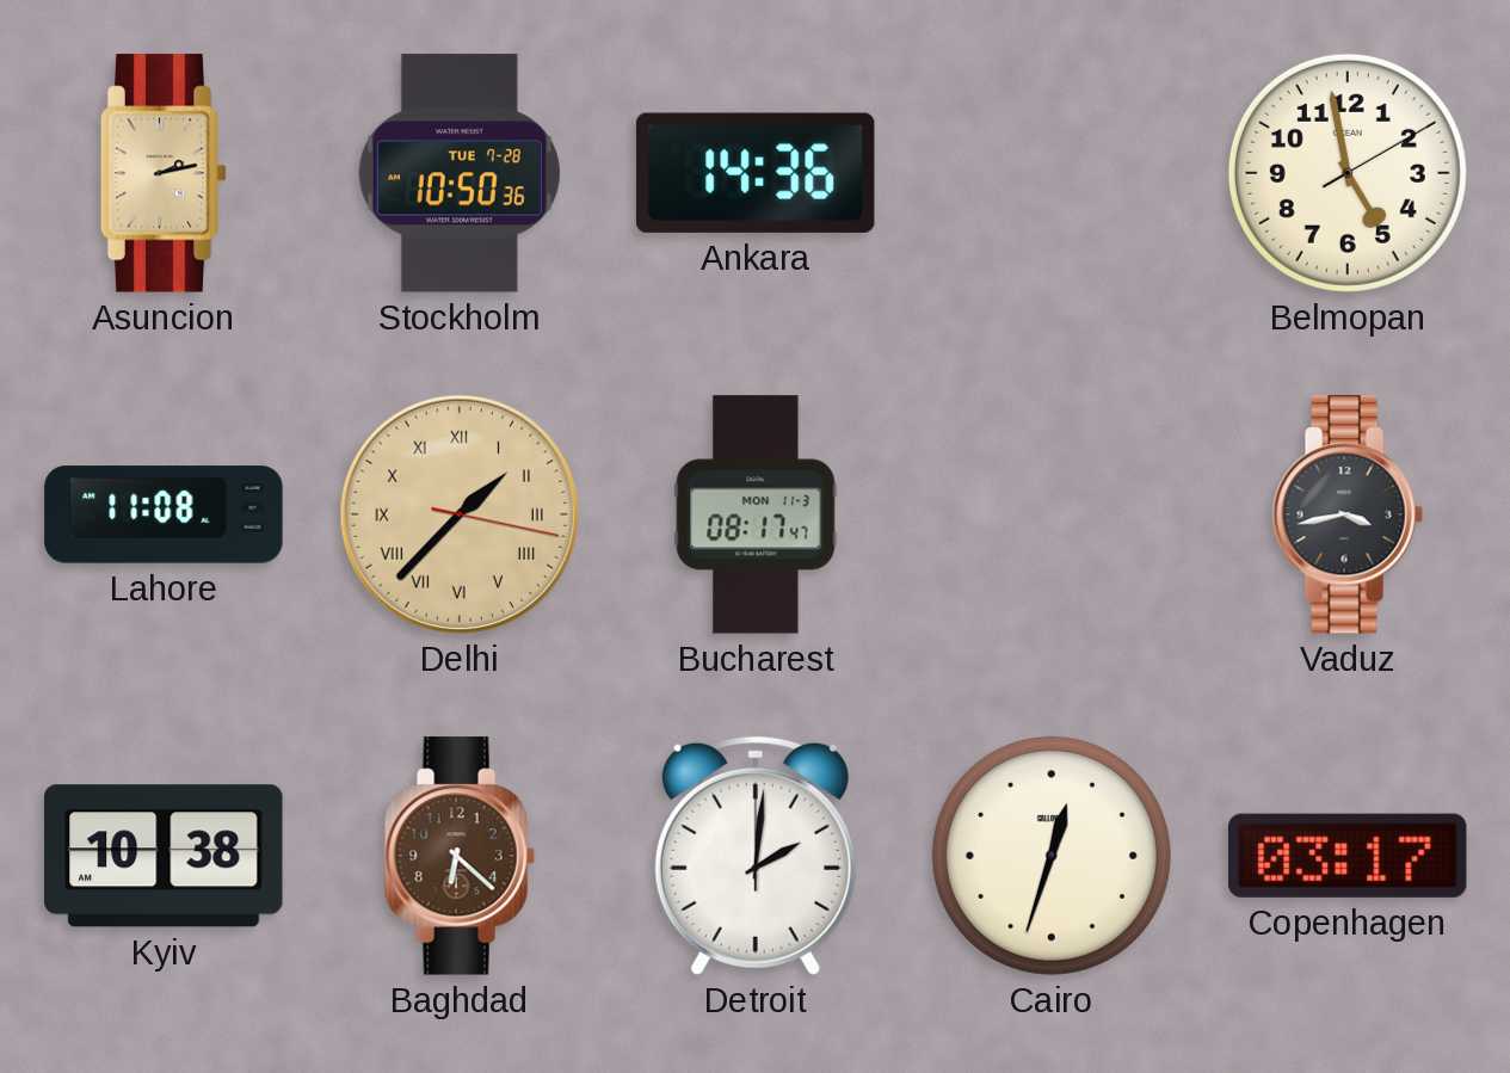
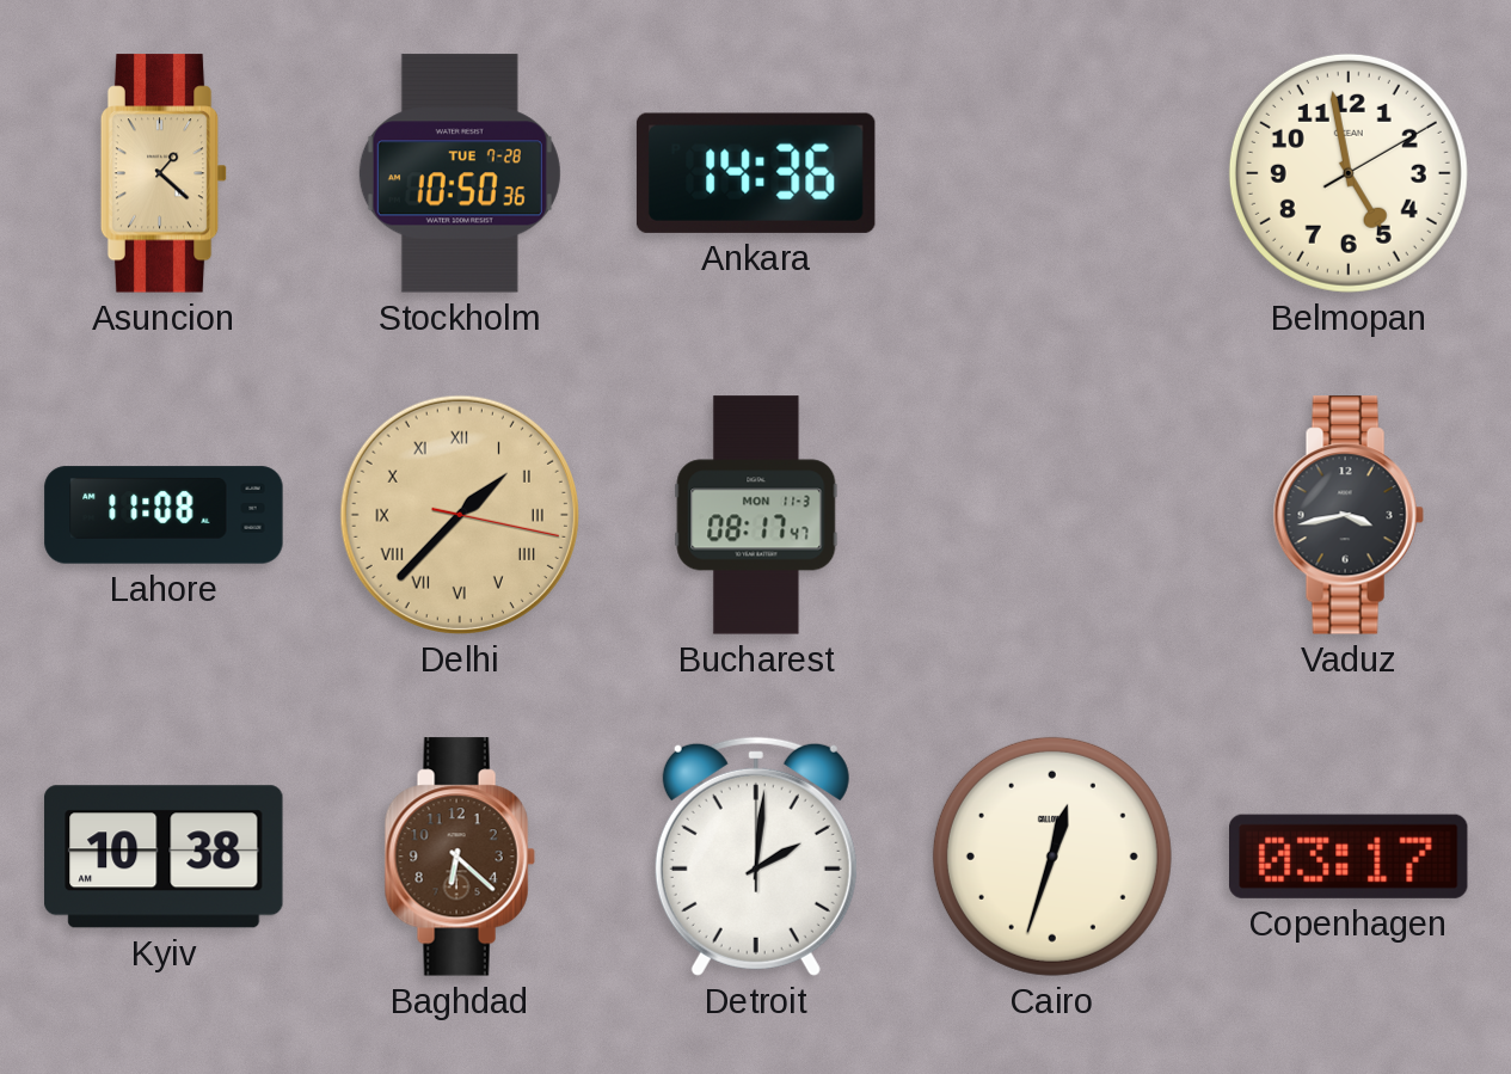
Asuncion: 2:13 -> 1:22
